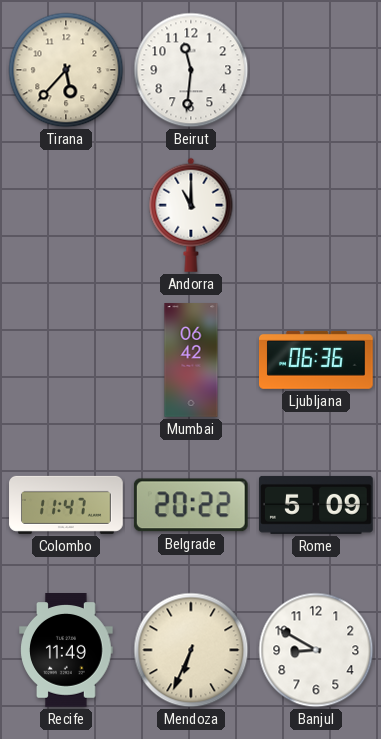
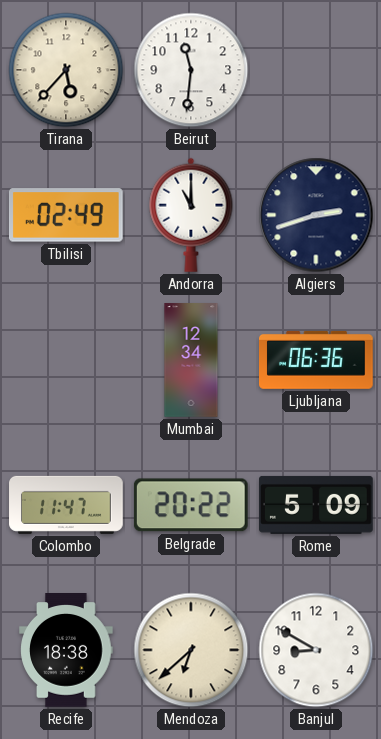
Tbilisi: none -> 02:49
Algiers: none -> 2:42
Mumbai: 06:42 -> 12:34
Recife: 11:49 -> 18:38
Mendoza: 6:34 -> 6:38
